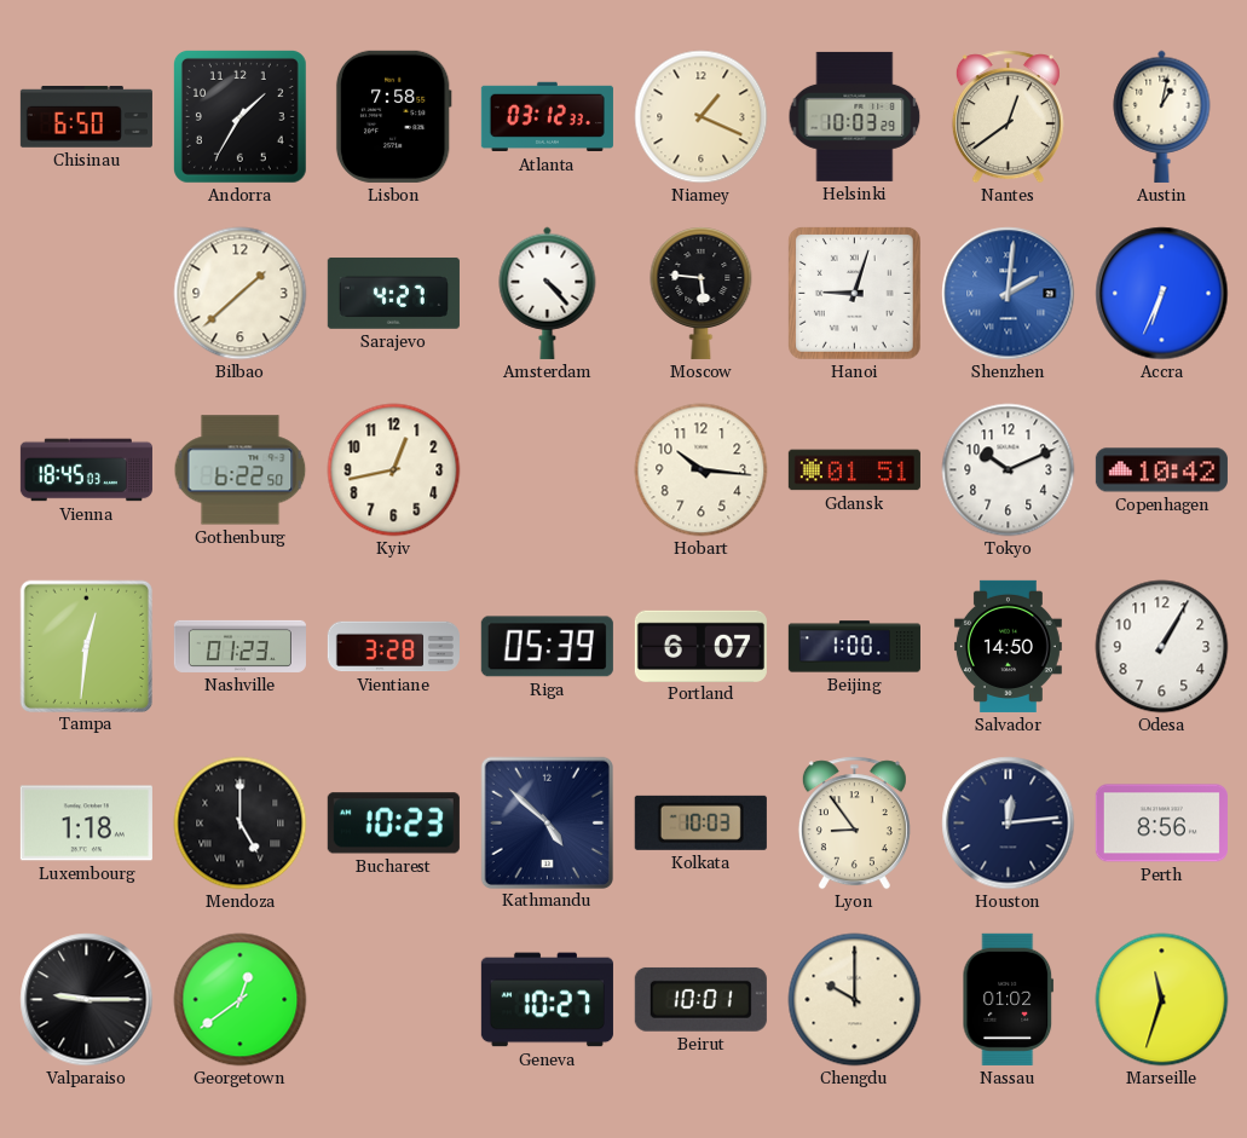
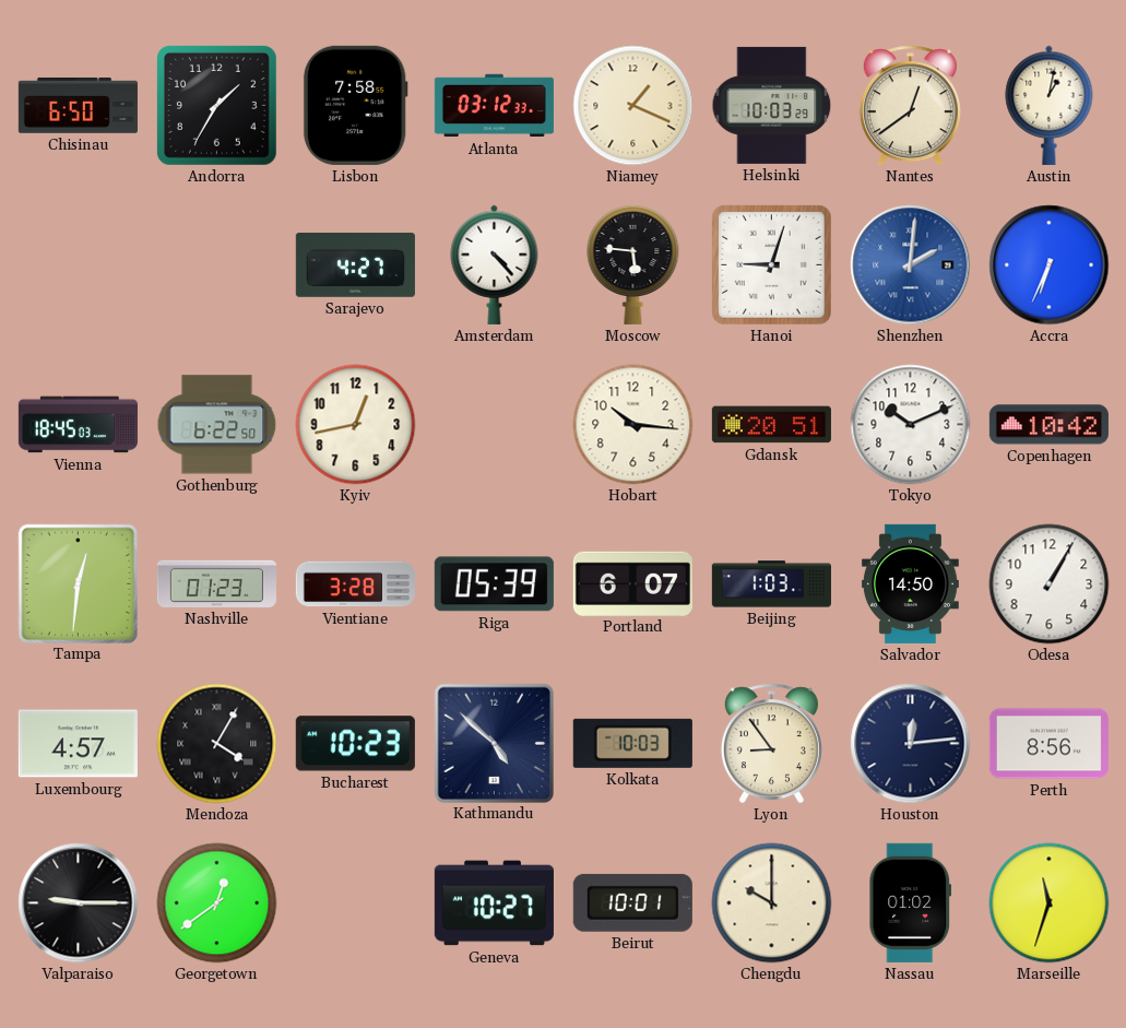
Bilbao: 1:38 -> none
Gdansk: 01:51 -> 20:51
Beijing: 1:00 -> 1:03
Luxembourg: 1:18 -> 4:57
Mendoza: 5:00 -> 4:05
